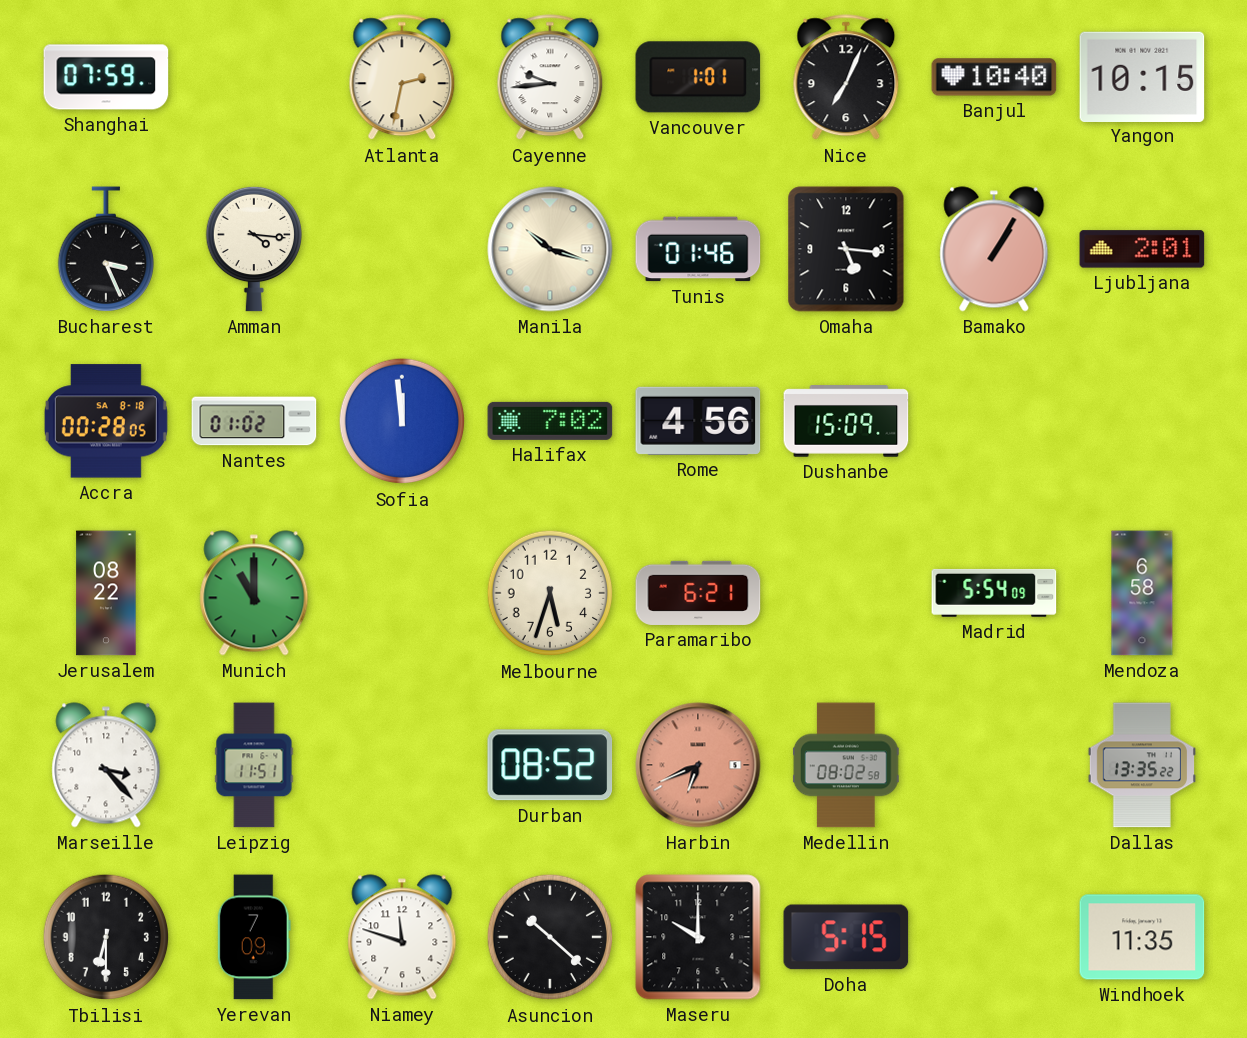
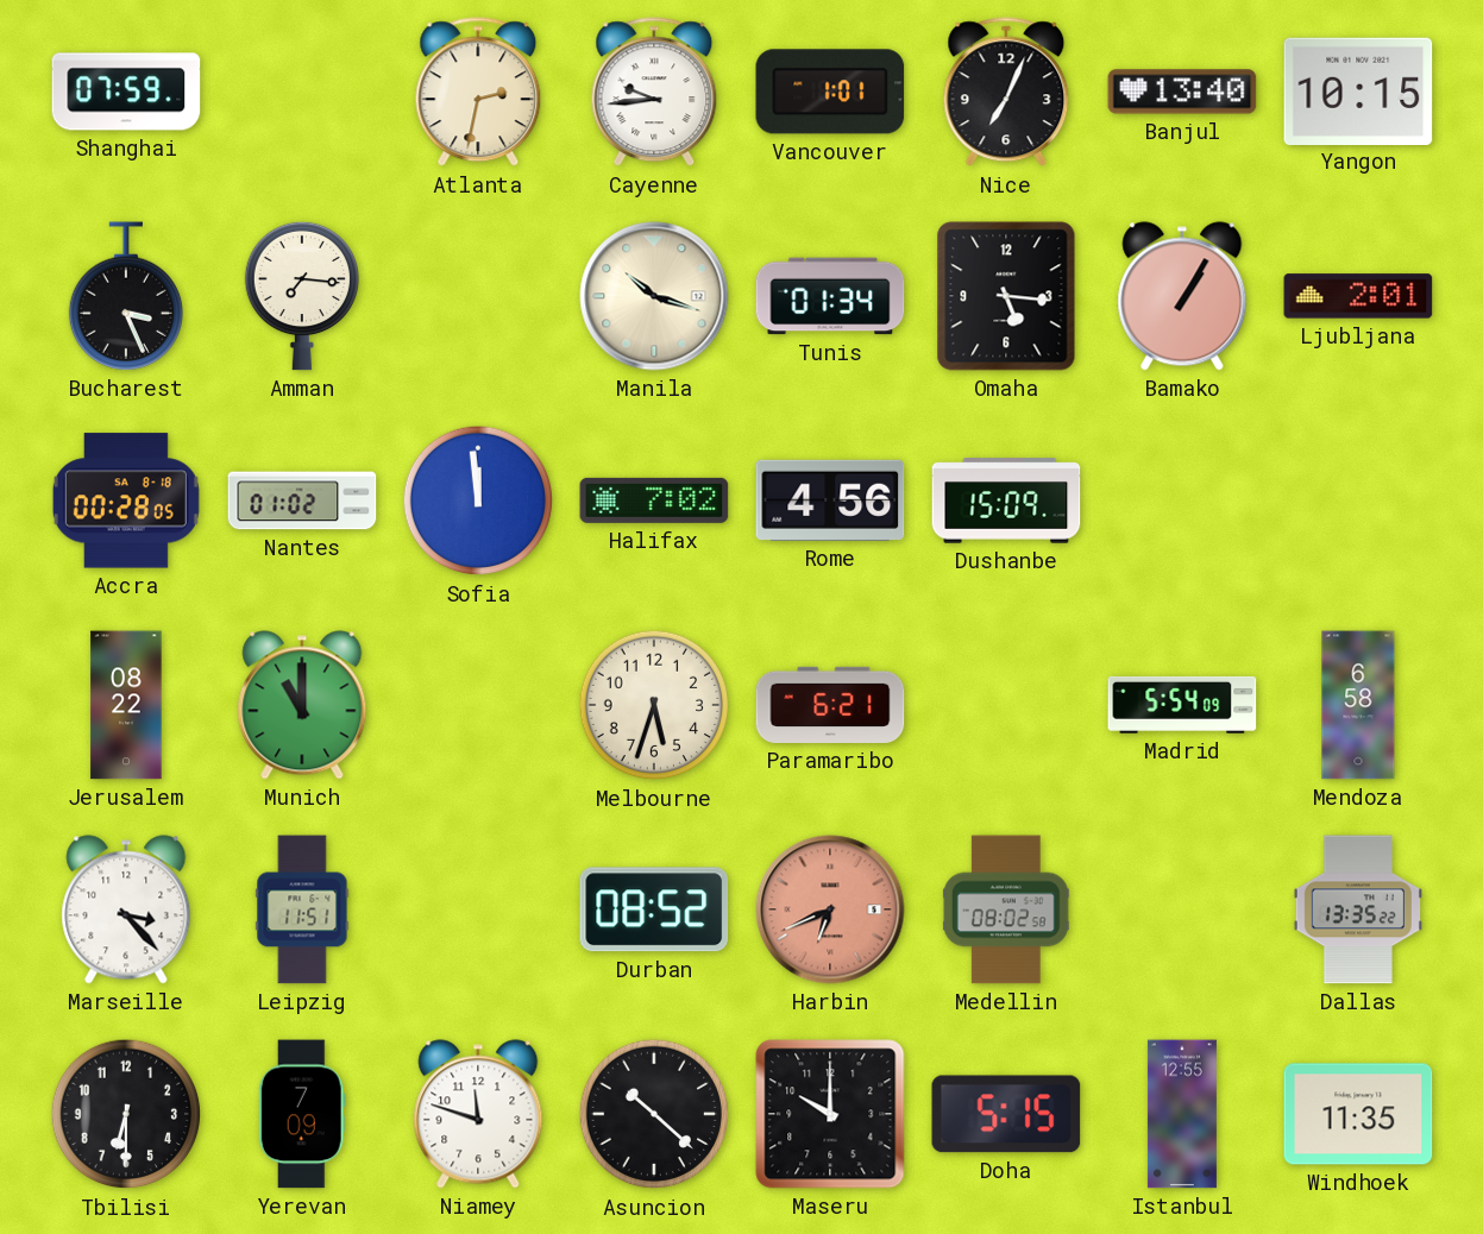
Banjul: 10:40 -> 13:40
Amman: 4:16 -> 7:16
Tunis: 01:46 -> 01:34
Istanbul: none -> 12:55
